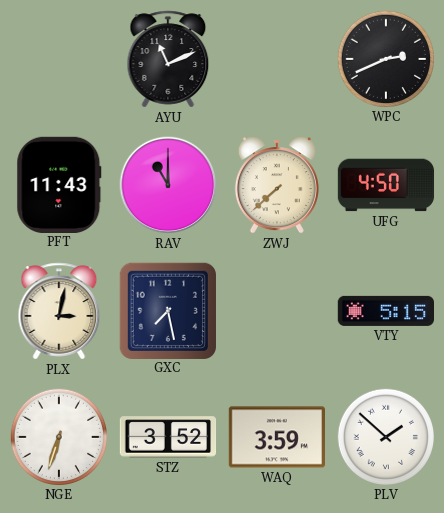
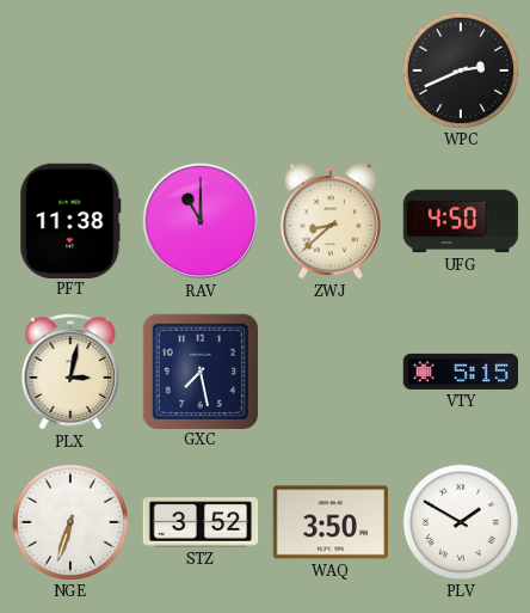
AYU: 11:11 -> none
PFT: 11:43 -> 11:38
ZWJ: 7:38 -> 8:38
WAQ: 3:59 -> 3:50
PLV: 1:52 -> 1:50
